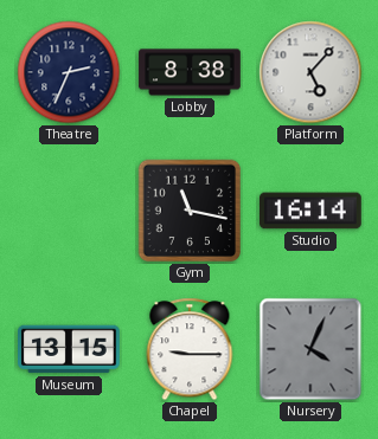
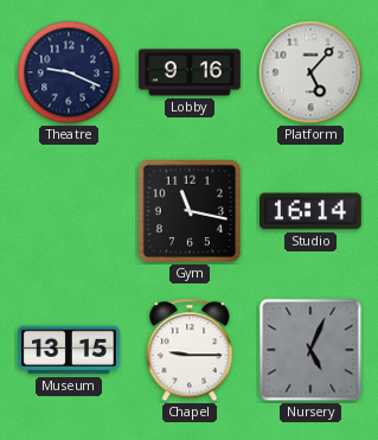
Theatre: 2:34 -> 9:19
Lobby: 8:38 -> 9:16
Nursery: 4:04 -> 5:04
